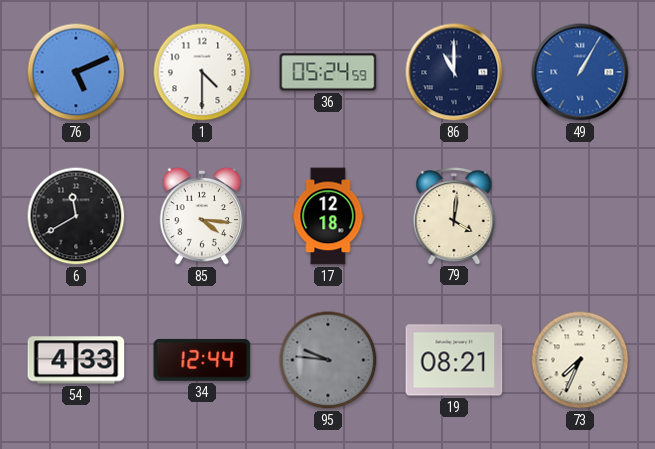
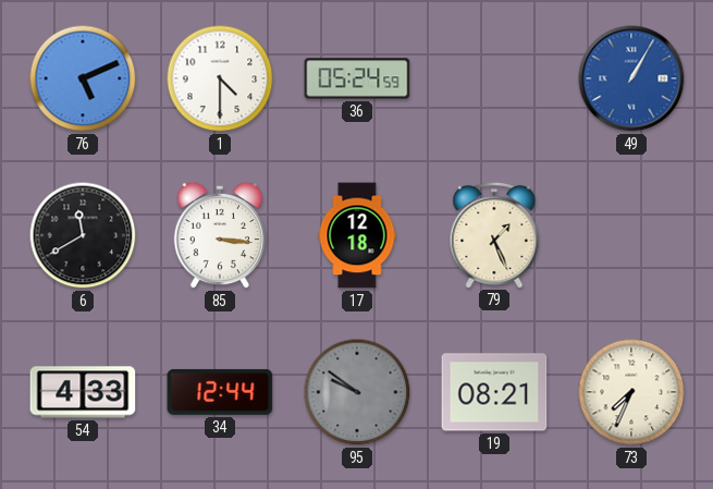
86: 11:00 -> none
85: 4:16 -> 3:16
79: 4:01 -> 1:26
95: 9:46 -> 9:51
